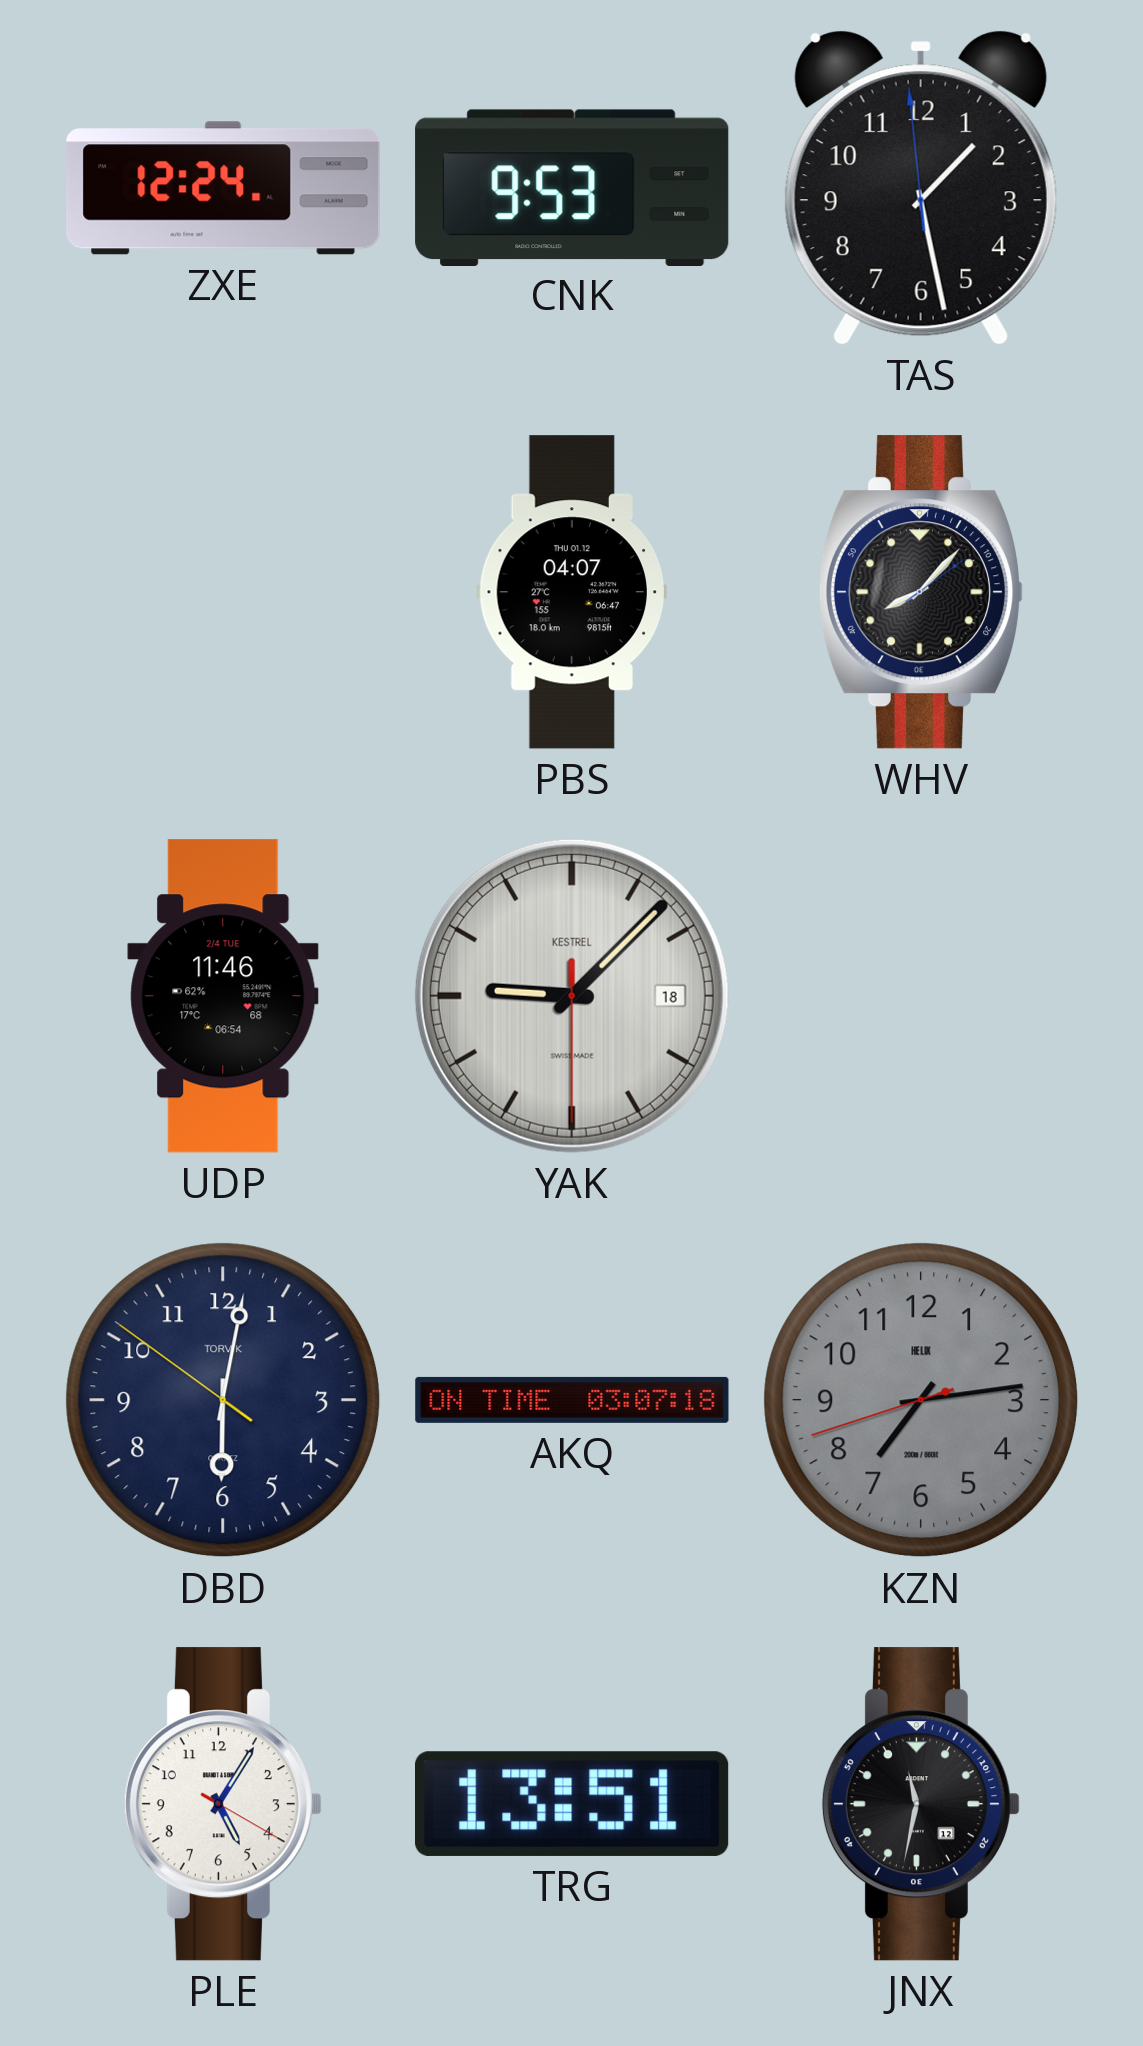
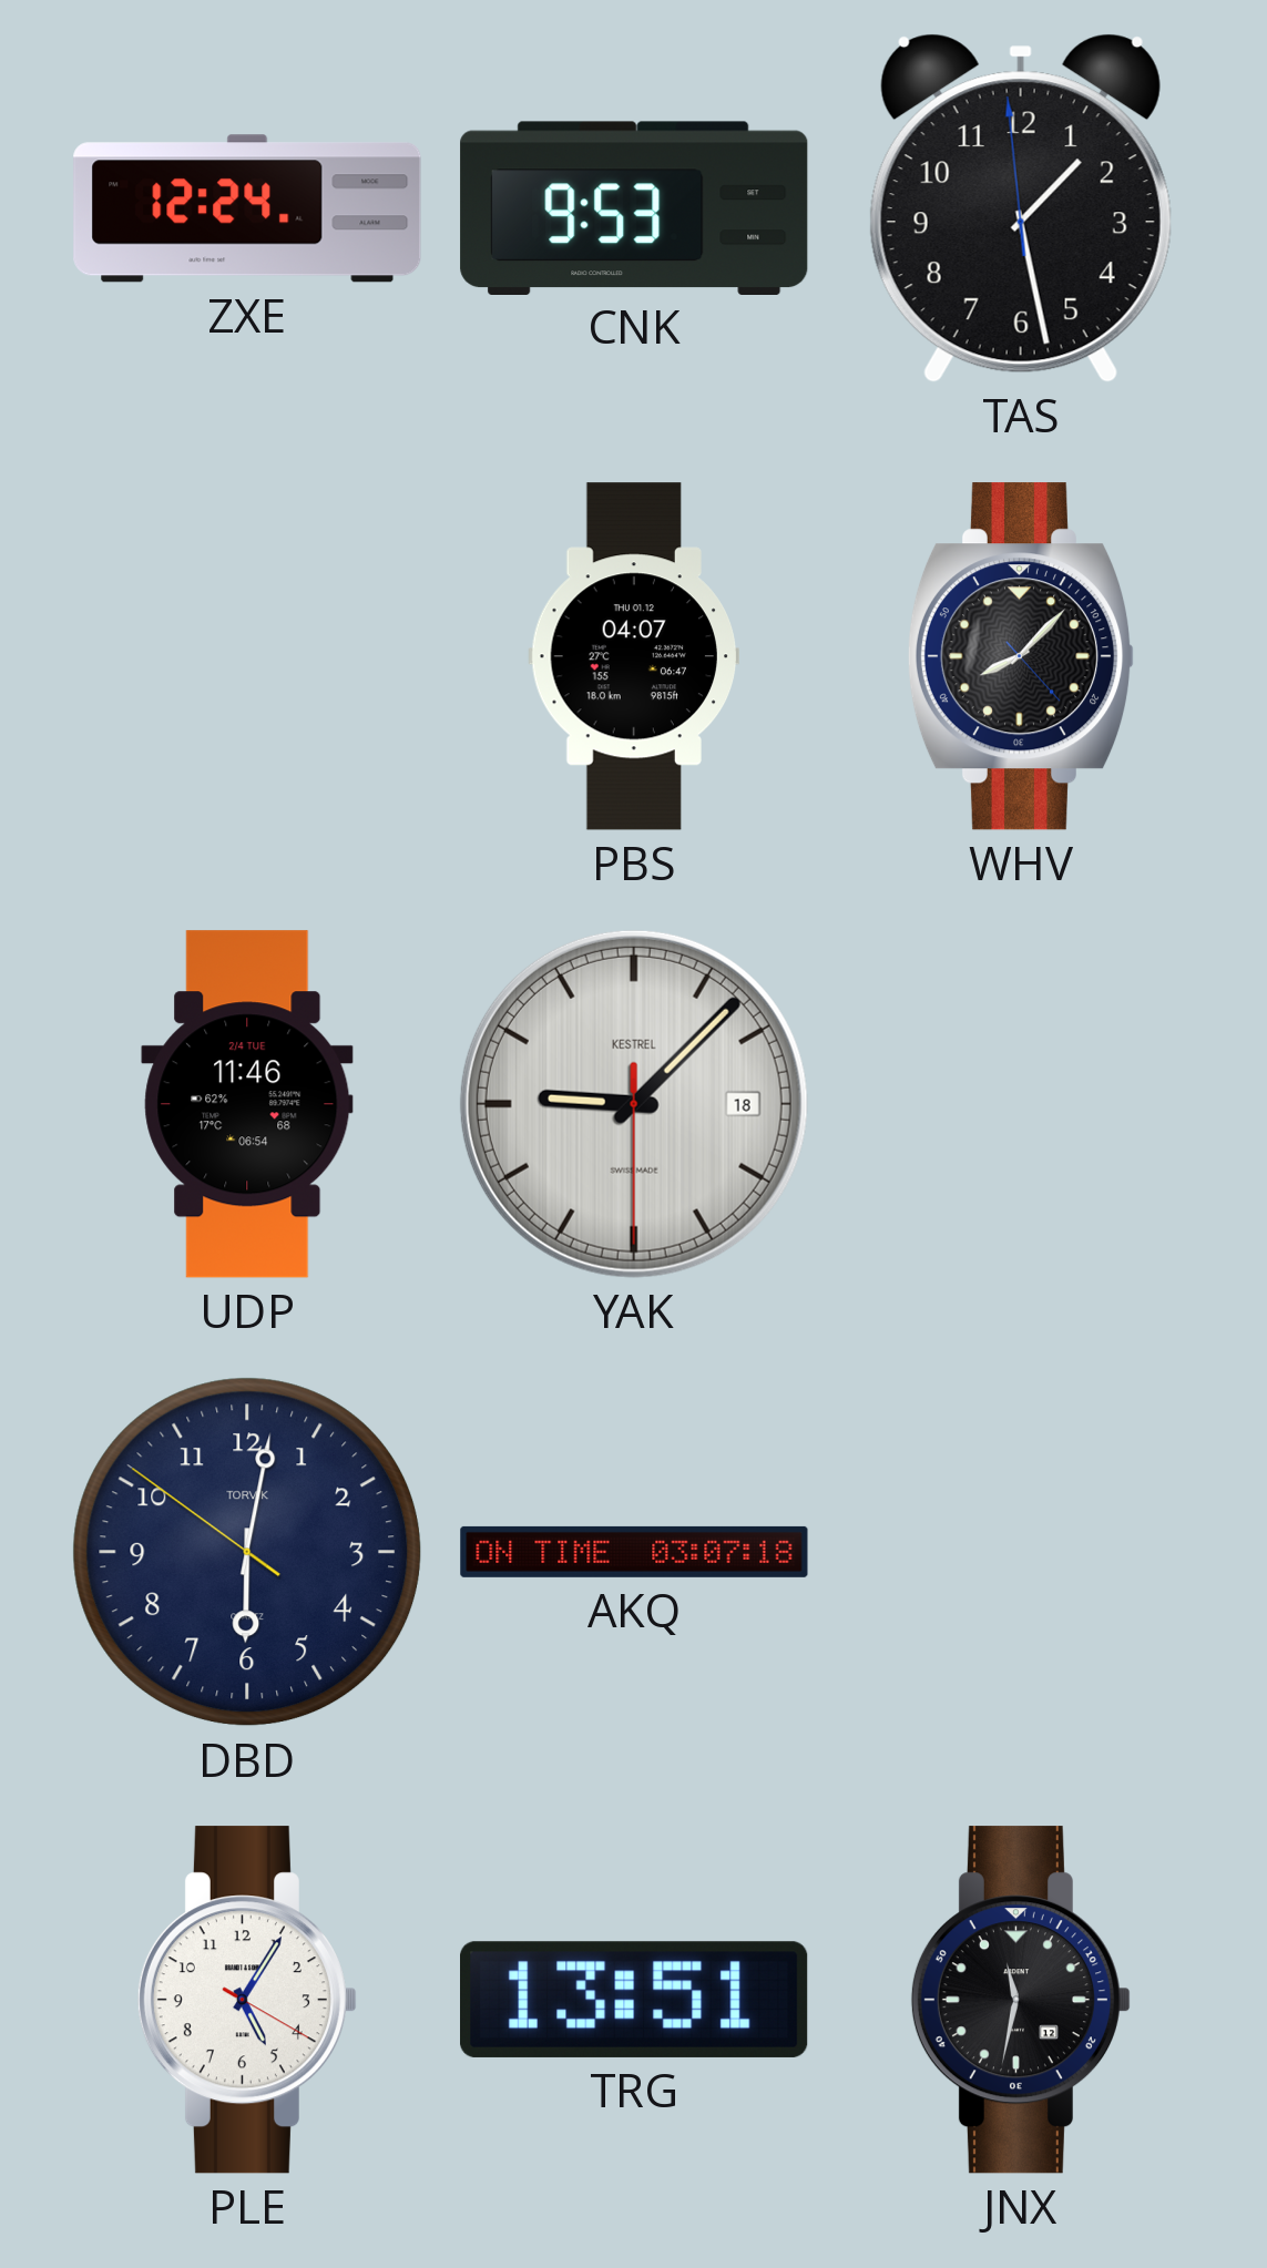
WHV: 8:07:09 -> 8:07:23
KZN: 7:13 -> none
